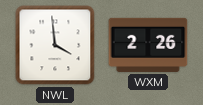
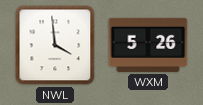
WXM: 2:26 -> 5:26
